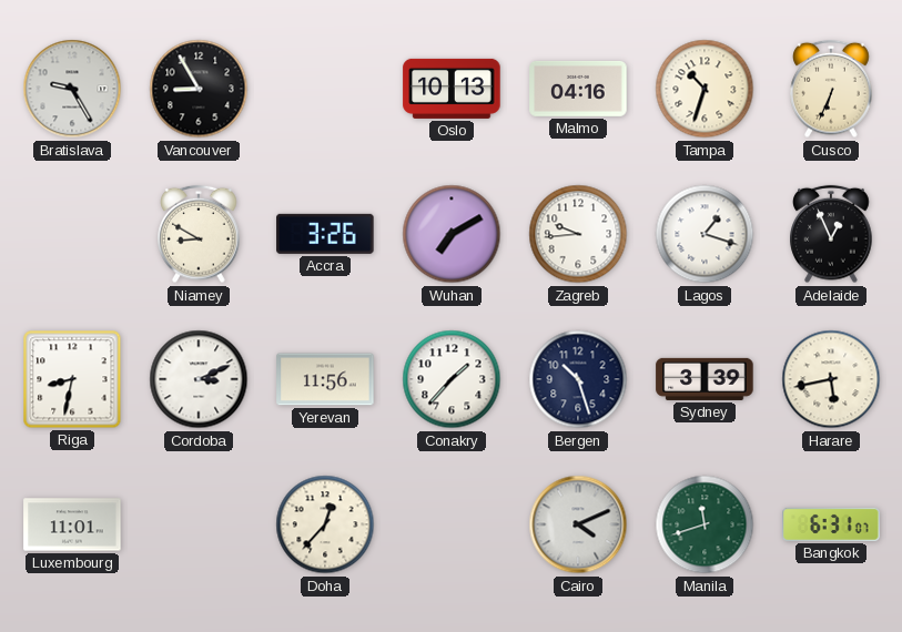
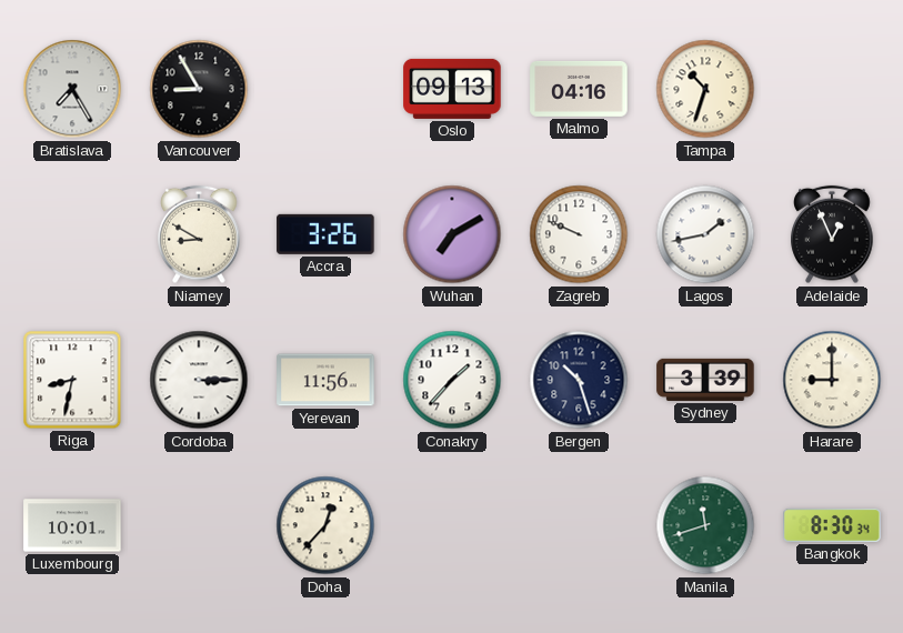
Bratislava: 9:25 -> 7:25
Oslo: 10:13 -> 09:13
Cusco: 6:34 -> none
Zagreb: 9:44 -> 9:49
Lagos: 1:18 -> 1:43
Cordoba: 3:11 -> 3:15
Harare: 5:43 -> 9:00
Luxembourg: 11:01 -> 10:01
Cairo: 4:11 -> none
Bangkok: 6:31 -> 8:30
